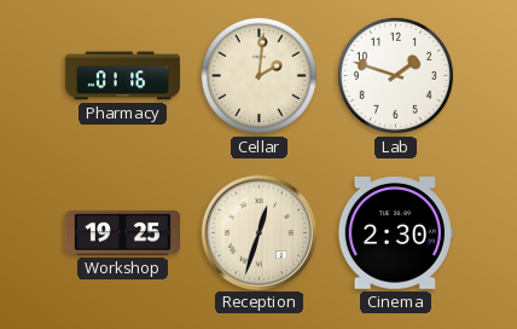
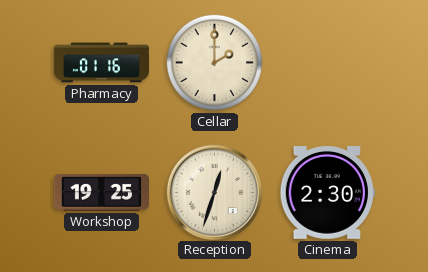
Cellar: 2:01 -> 2:00
Lab: 1:48 -> none
